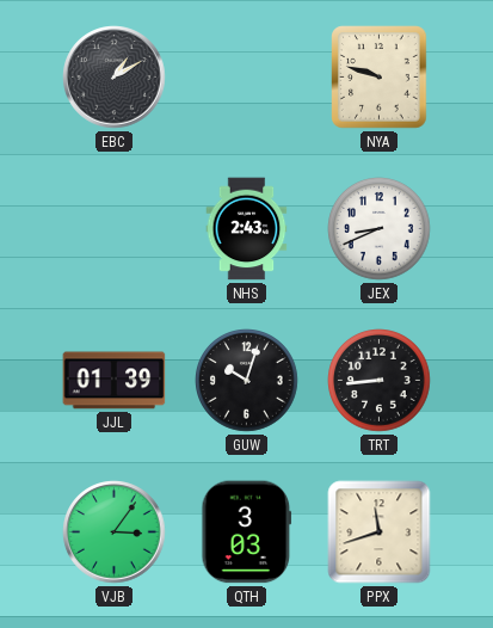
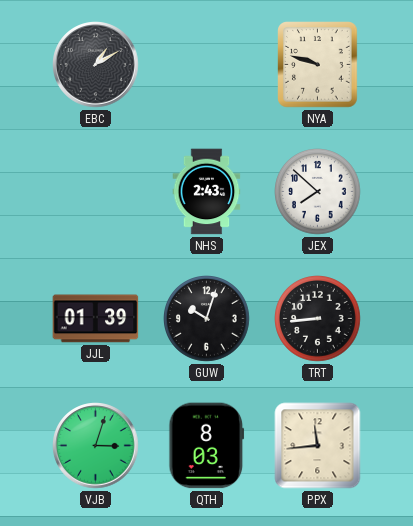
JEX: 8:41 -> 7:52
VJB: 3:06 -> 3:03
QTH: 3:03 -> 8:03
PPX: 11:42 -> 11:44
